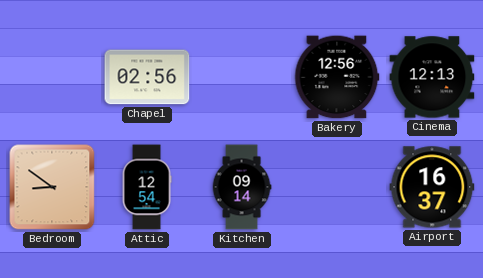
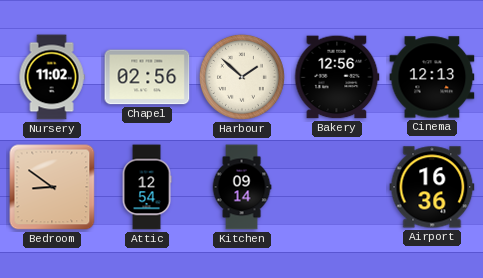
Nursery: none -> 11:02
Harbour: none -> 1:52
Airport: 16:37 -> 16:36
